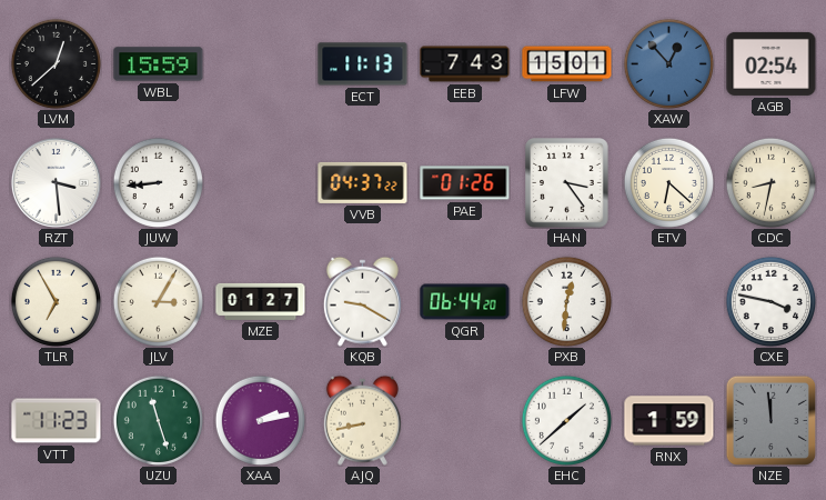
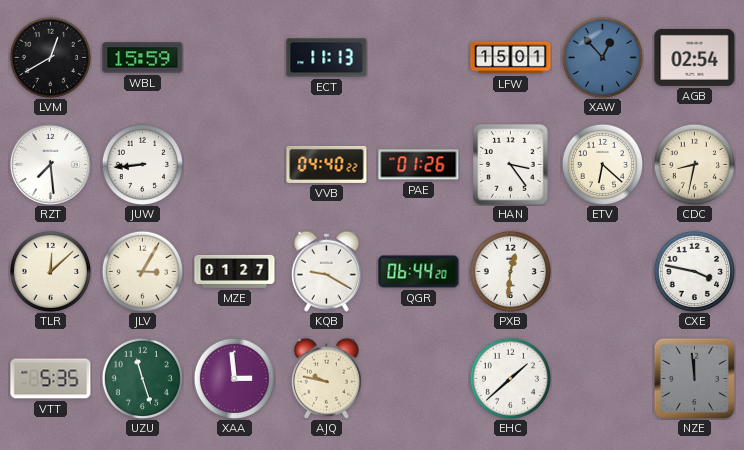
LVM: 12:38 -> 12:40
EEB: 7:43 -> none
RZT: 3:29 -> 7:29
VVB: 04:37 -> 04:40
TLR: 6:55 -> 12:08
VTT: 11:23 -> 5:35
XAA: 2:13 -> 2:59
AJQ: 8:43 -> 9:47
RNX: 1:59 -> none
